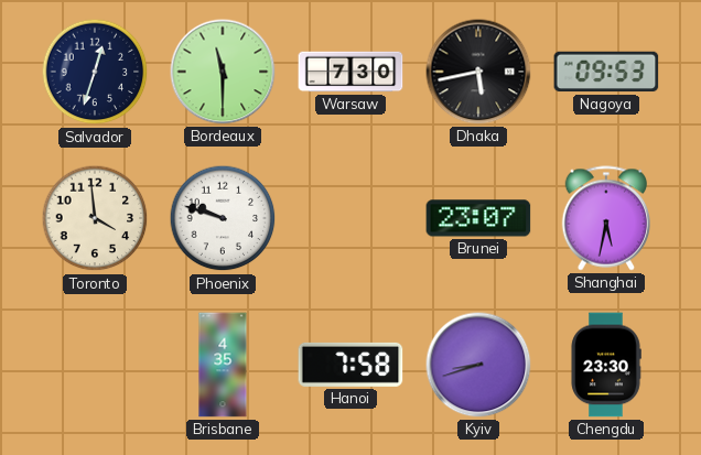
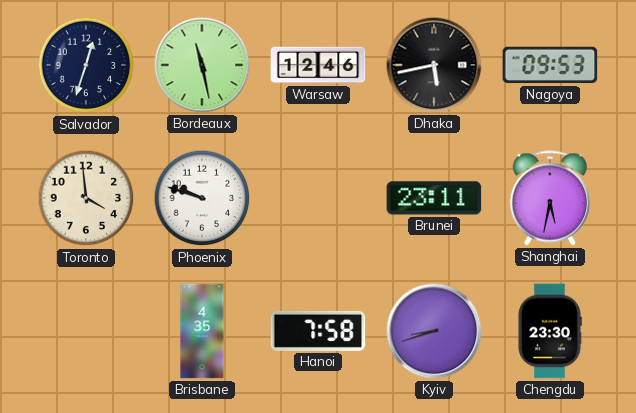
Bordeaux: 11:30 -> 11:28
Warsaw: 7:30 -> 12:46
Brunei: 23:07 -> 23:11
